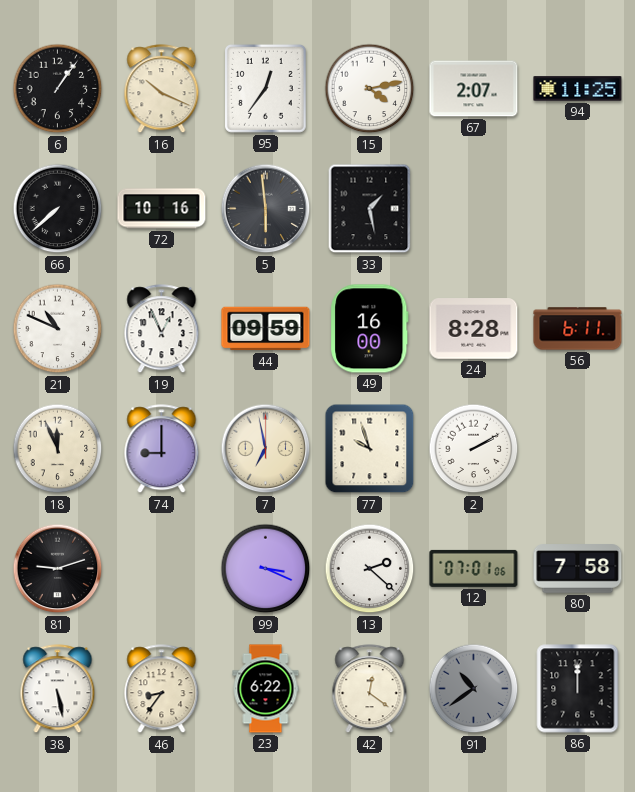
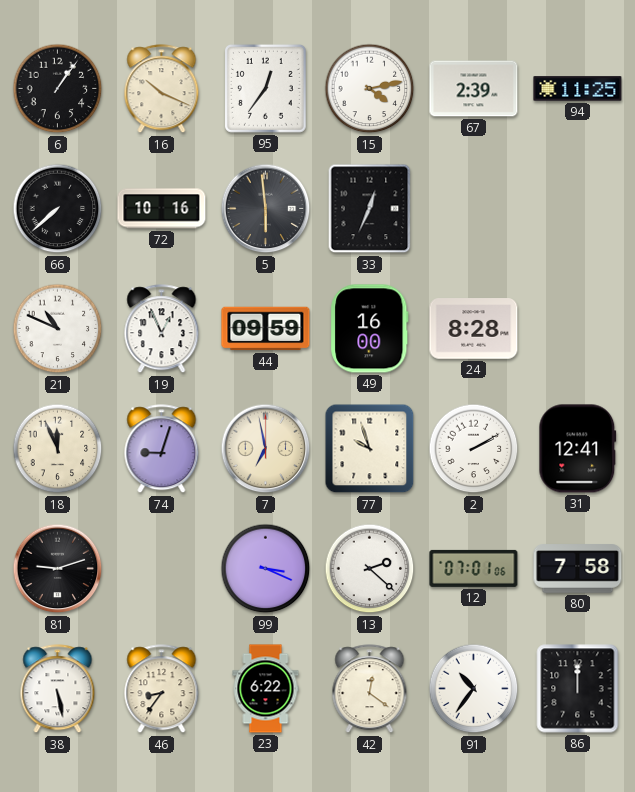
67: 2:07 -> 2:39
33: 1:28 -> 12:34
56: 6:11 -> none
74: 9:00 -> 9:03
31: none -> 12:41
91: 10:39 -> 10:36
91 dial: grey -> white
